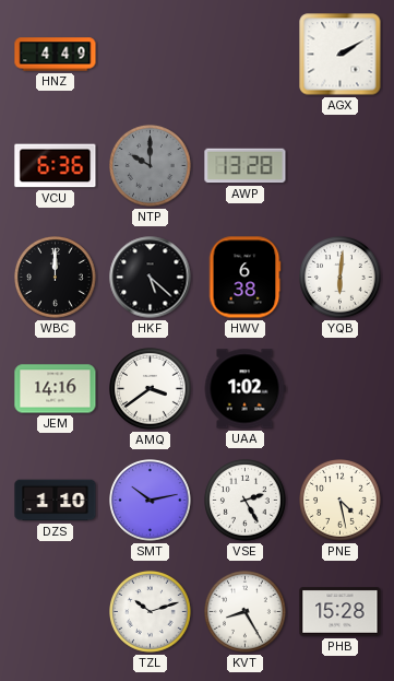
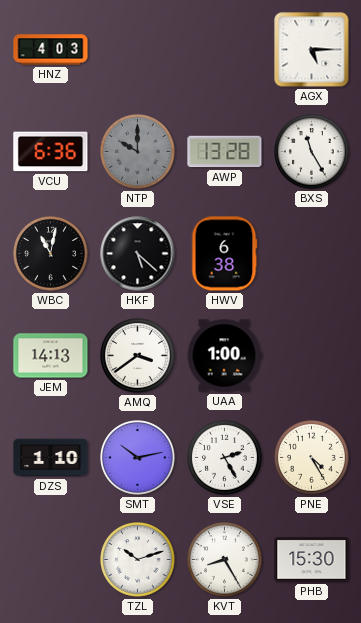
HNZ: 4:49 -> 4:03
AGX: 2:10 -> 5:15
BXS: none -> 11:25
WBC: 12:00 -> 11:02
YQB: 6:01 -> none
JEM: 14:16 -> 14:13
UAA: 1:02 -> 1:00
PNE: 4:28 -> 4:25
PHB: 15:28 -> 15:30
